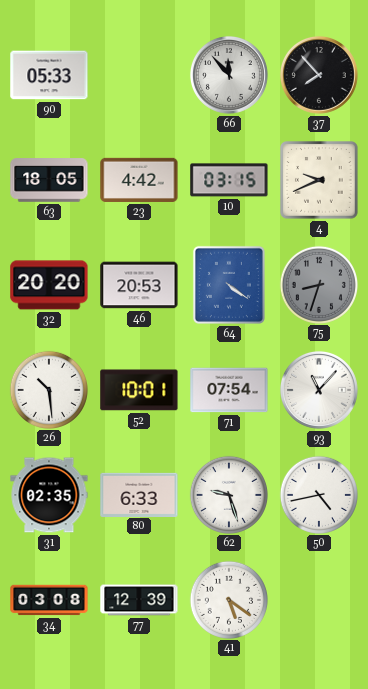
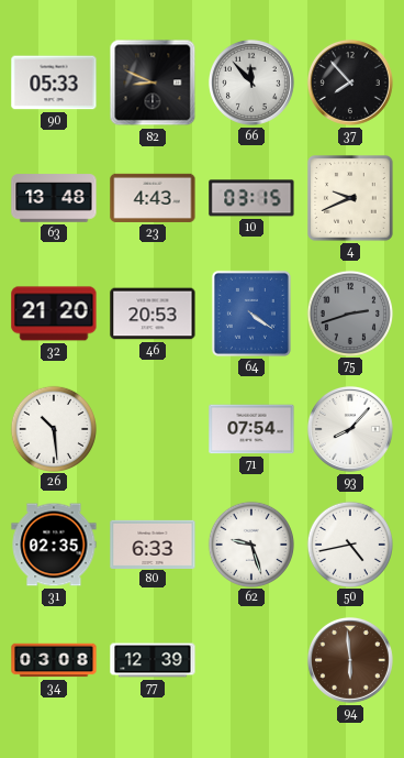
82: none -> 8:49
63: 18:05 -> 13:48
23: 4:42 -> 4:43
32: 20:20 -> 21:20
75: 8:33 -> 2:42
52: 10:01 -> none
93: 11:07 -> 8:07
41: 5:21 -> none
94: none -> 5:59
